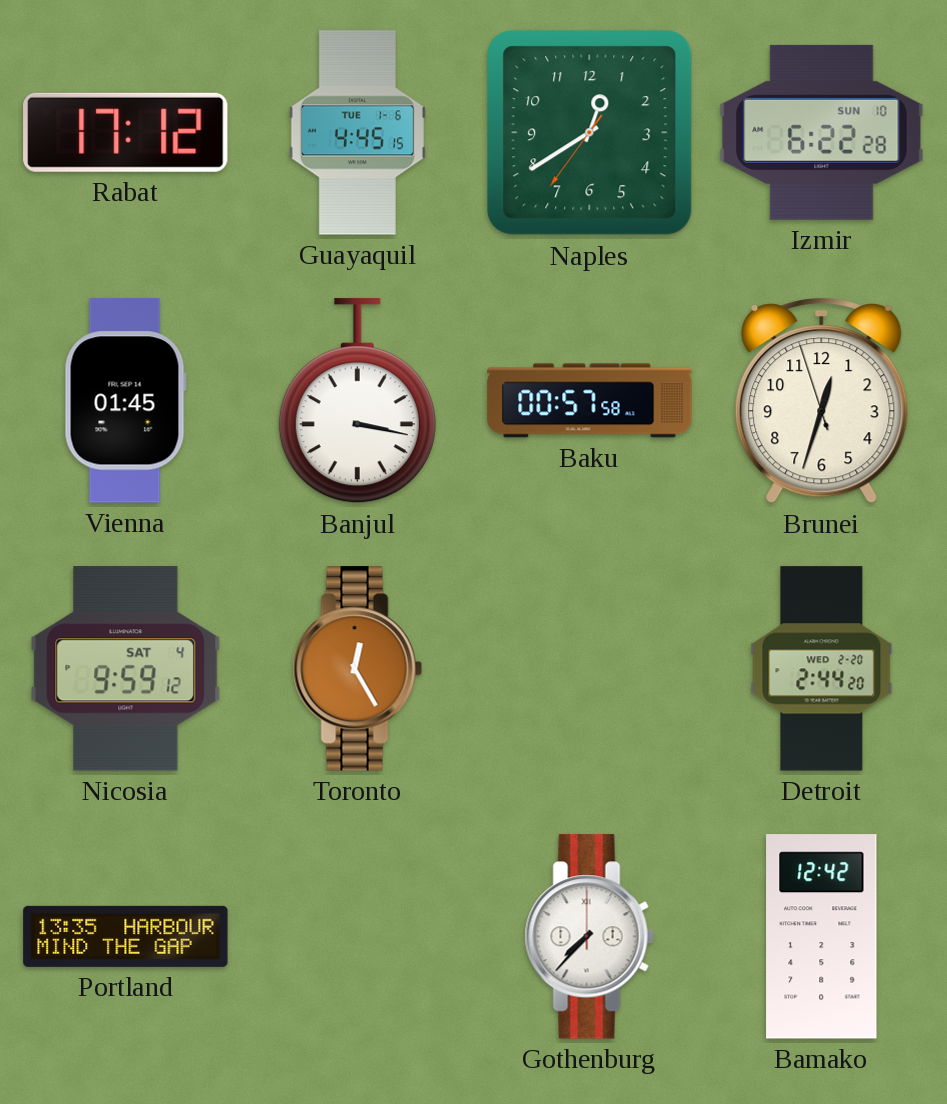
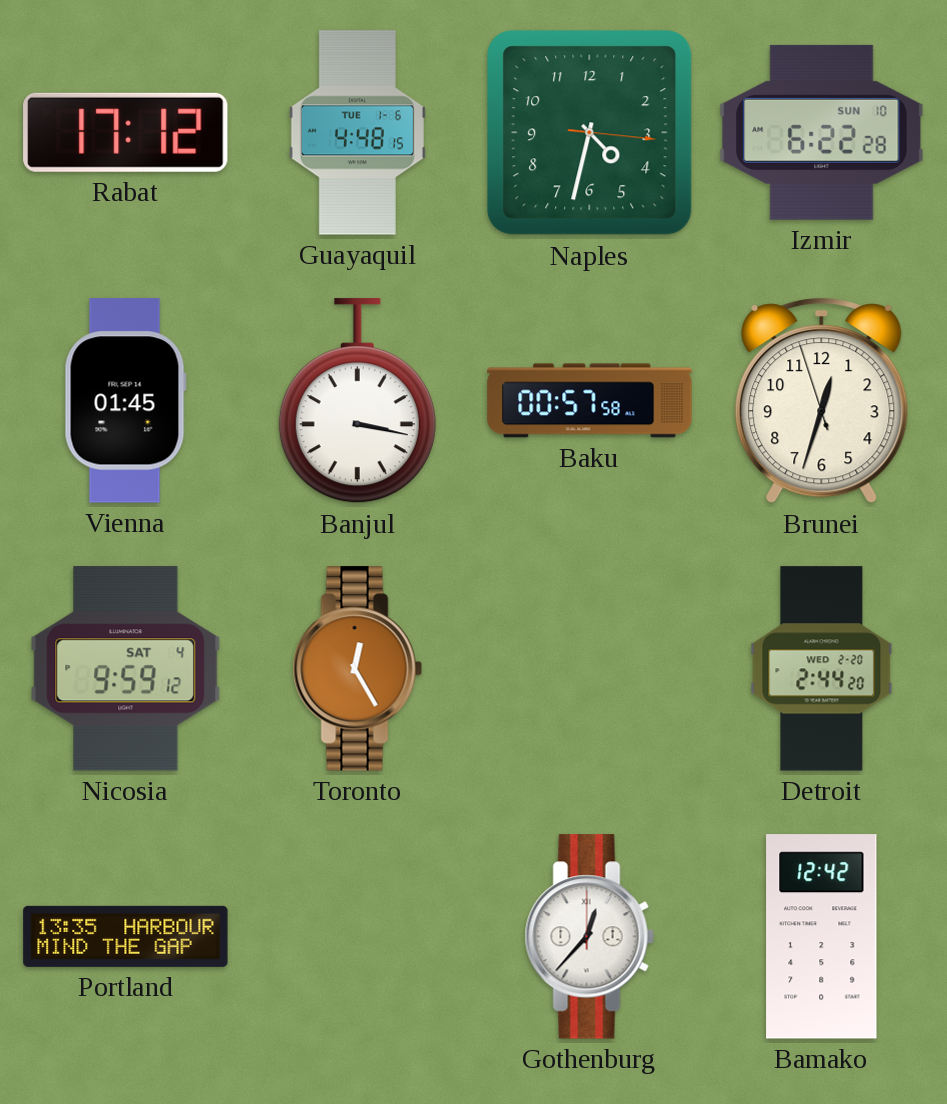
Guayaquil: 4:45 -> 4:48
Naples: 12:39 -> 4:32
Gothenburg: 7:37 -> 12:37
